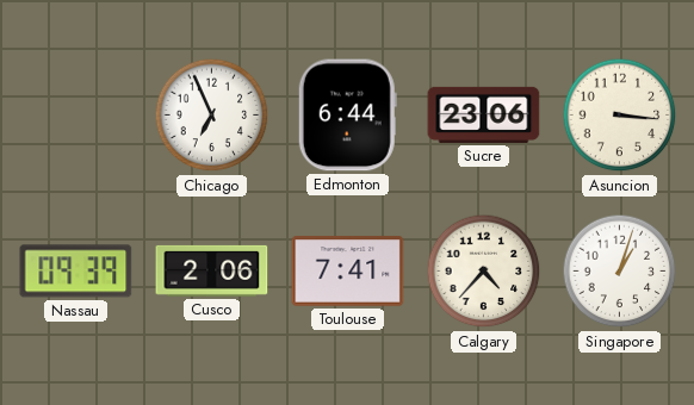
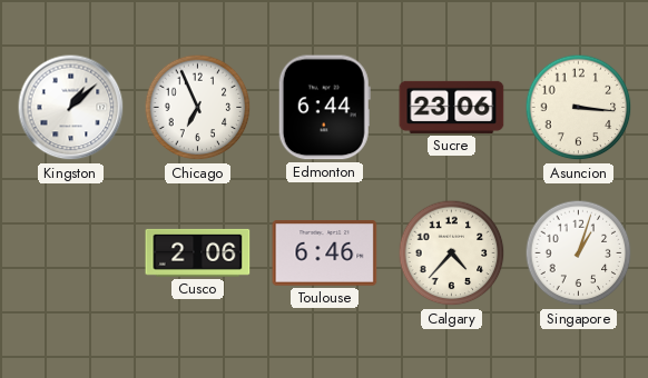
Kingston: none -> 1:08
Nassau: 09:39 -> none
Toulouse: 7:41 -> 6:46
